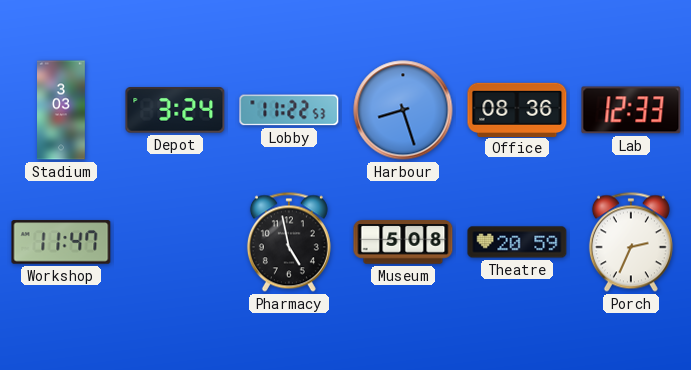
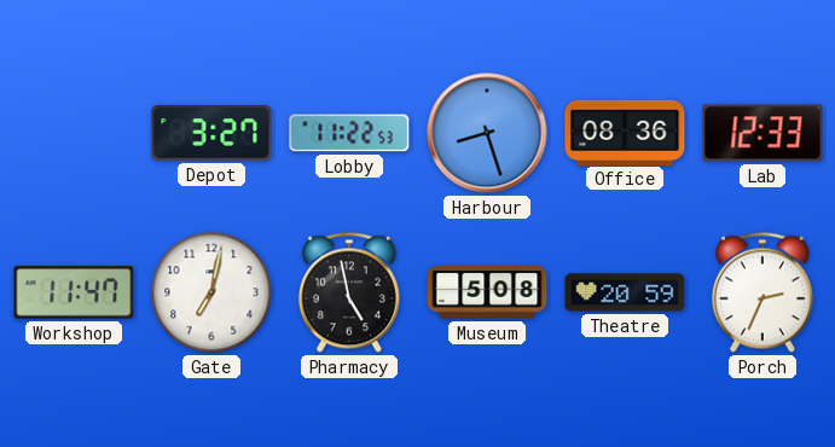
Stadium: 3:03 -> none
Depot: 3:24 -> 3:27
Gate: none -> 7:02
